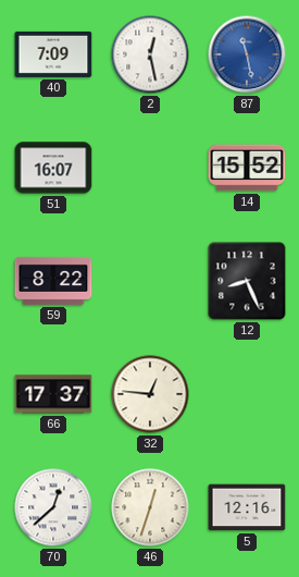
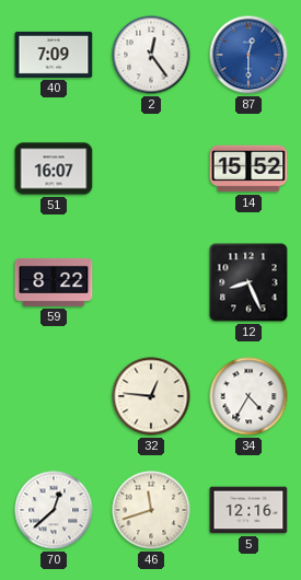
2: 12:28 -> 12:24
87: 11:28 -> 12:30
66: 17:37 -> none
34: none -> 4:35
46: 12:33 -> 11:42
